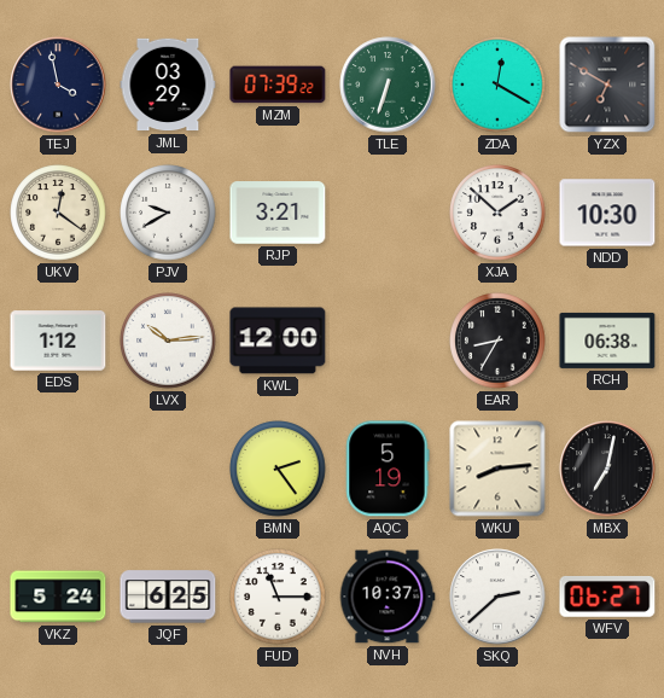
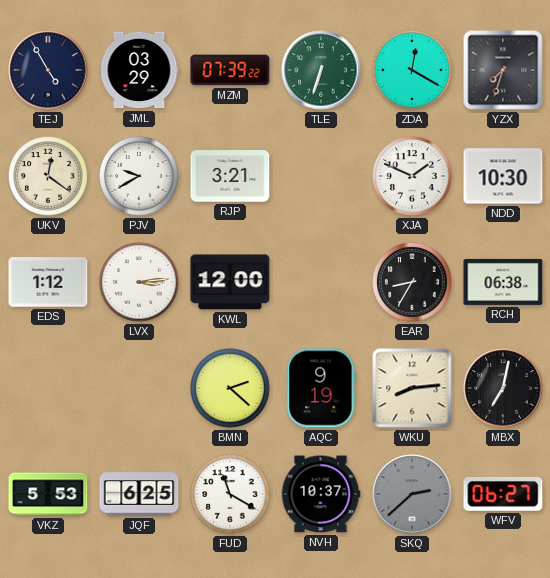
TEJ: 3:58 -> 4:55
YZX: 6:50 -> 7:33
XJA: 1:52 -> 1:49
LVX: 10:14 -> 3:14
BMN: 2:24 -> 2:22
AQC: 5:19 -> 9:19
VKZ: 5:24 -> 5:53
FUD: 11:15 -> 11:20
SKQ dial: white -> grey
